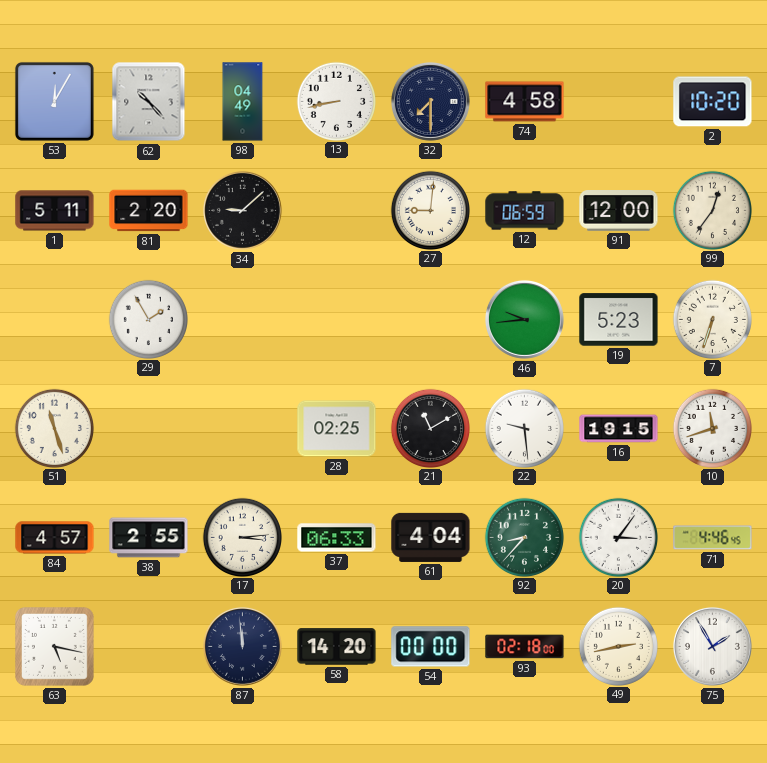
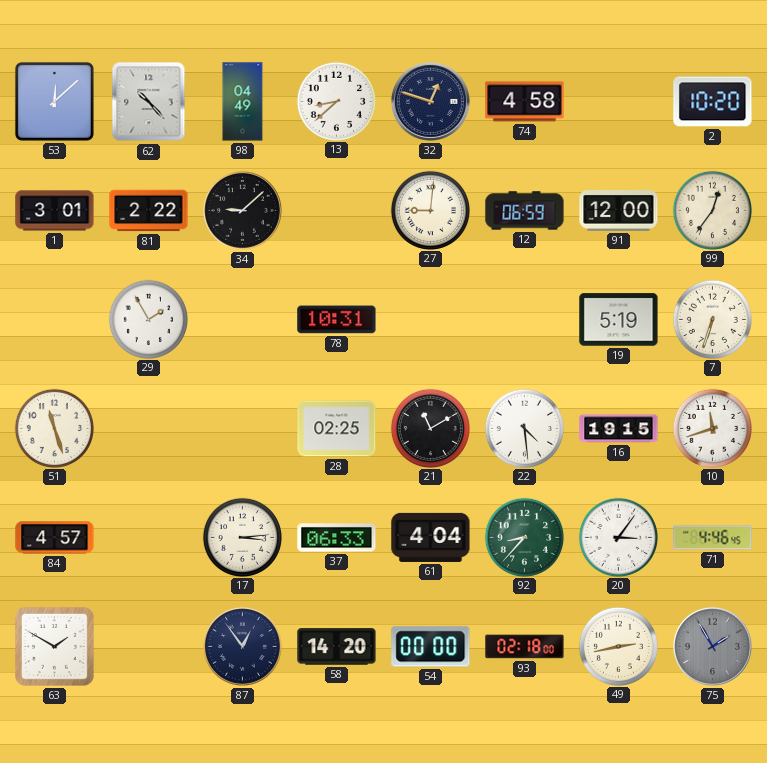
53: 12:05 -> 12:08
13: 8:43 -> 8:38
32: 7:30 -> 12:48
1: 5:11 -> 3:01
81: 2:20 -> 2:22
78: none -> 10:31
46: 9:44 -> none
19: 5:23 -> 5:19
22: 9:29 -> 4:29
38: 2:55 -> none
63: 5:17 -> 1:50
87: 11:59 -> 12:54
75 dial: white -> grey
